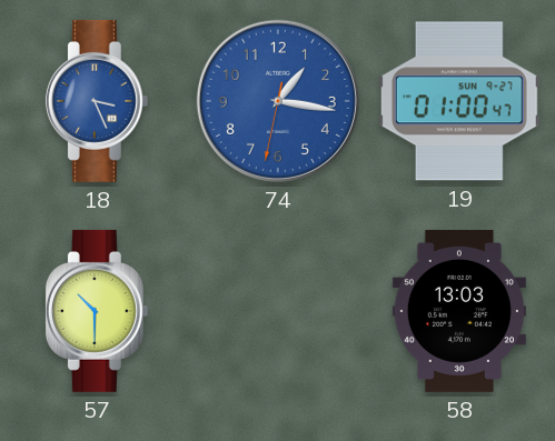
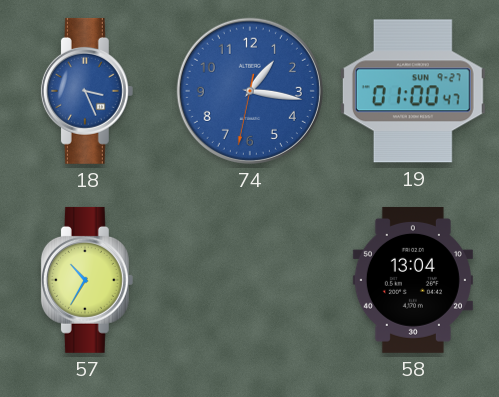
57: 10:30 -> 10:35
58: 13:03 -> 13:04
